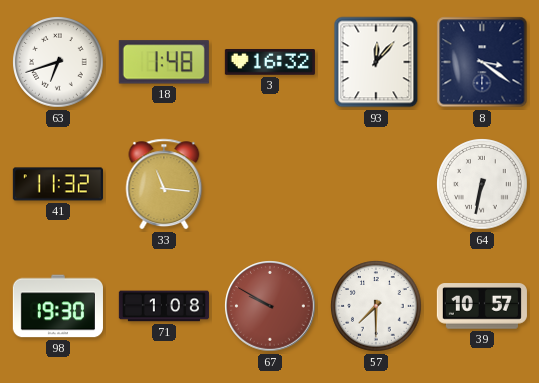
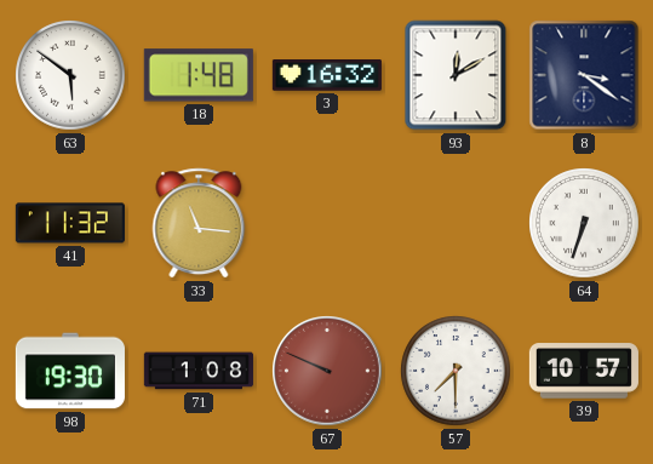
63: 6:42 -> 5:51
93: 12:07 -> 12:10
64: 6:32 -> 6:33
67: 9:50 -> 9:49
